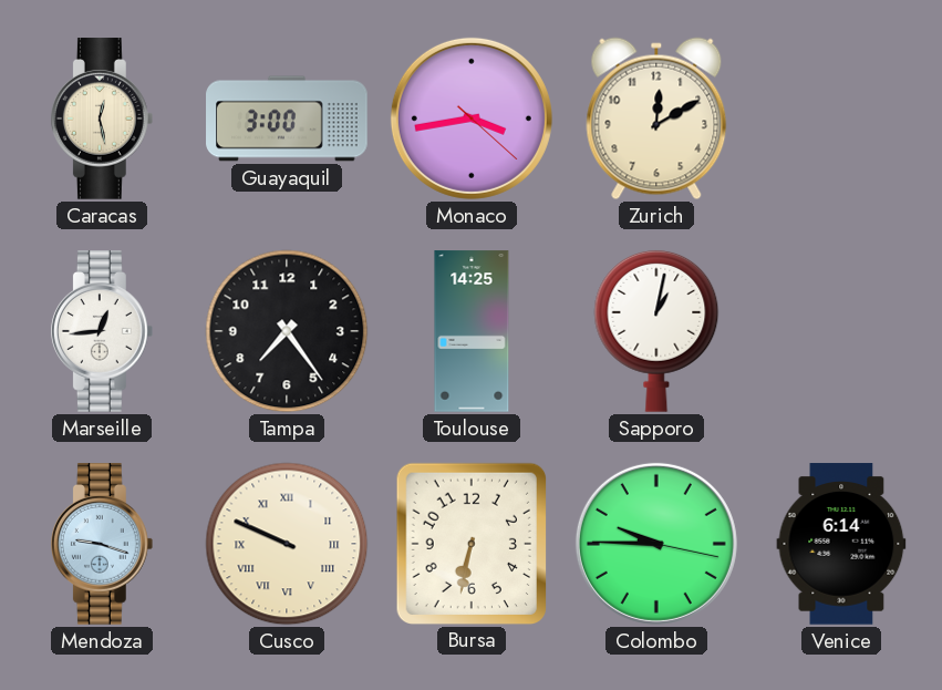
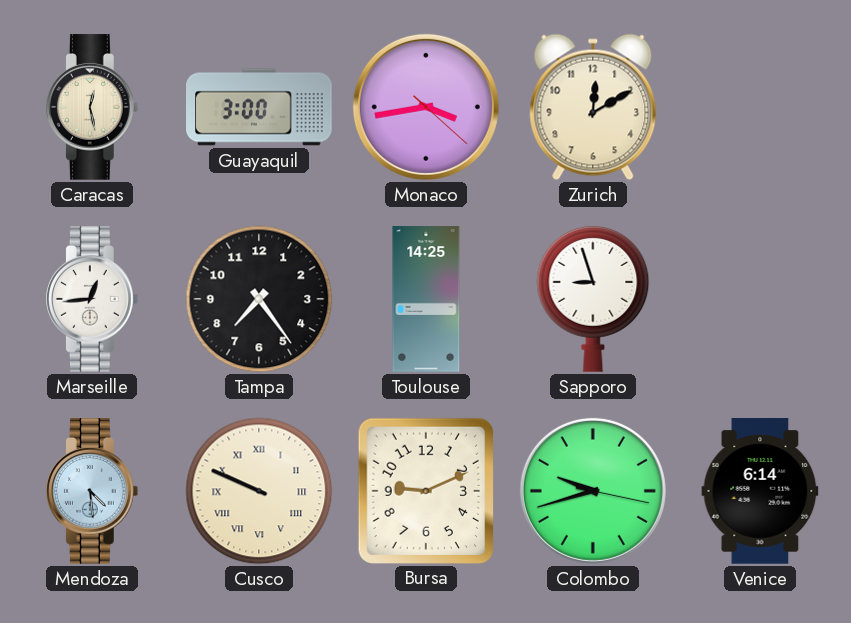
Sapporo: 1:02 -> 8:57
Mendoza: 9:18 -> 4:29
Bursa: 6:32 -> 9:11
Colombo: 9:45 -> 9:42
